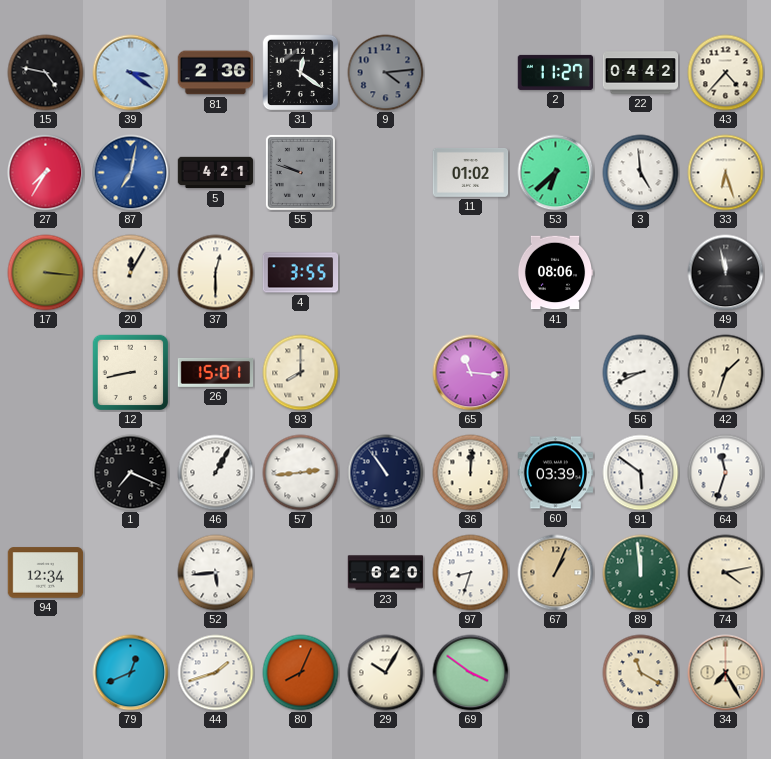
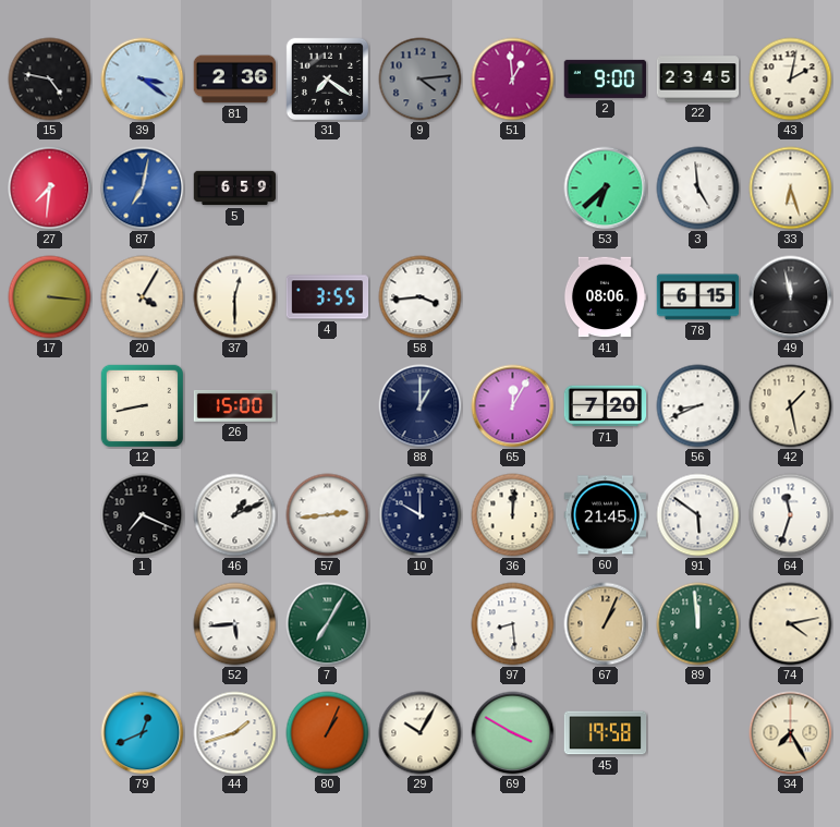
31: 12:21 -> 7:21
51: none -> 12:59
2: 11:27 -> 9:00
22: 04:42 -> 23:45
43: 4:37 -> 2:02
27: 7:35 -> 7:31
5: 4:21 -> 6:59
55: 9:48 -> none
11: 01:02 -> none
20: 12:05 -> 4:05
58: none -> 3:44
78: none -> 6:15
26: 15:01 -> 15:00
93: 8:00 -> none
88: none -> 1:00
65: 11:16 -> 12:05
71: none -> 7:20
42: 1:33 -> 1:28
46: 1:05 -> 1:11
10: 10:54 -> 10:00
60: 03:39 -> 21:45
94: 12:34 -> none
7: none -> 7:05
23: 6:20 -> none
97: 8:33 -> 8:29
80: 8:04 -> 1:04
69: 3:51 -> 3:50
45: none -> 19:58
6: 11:20 -> none
